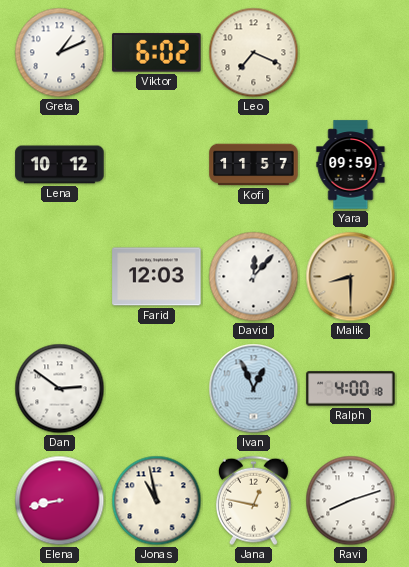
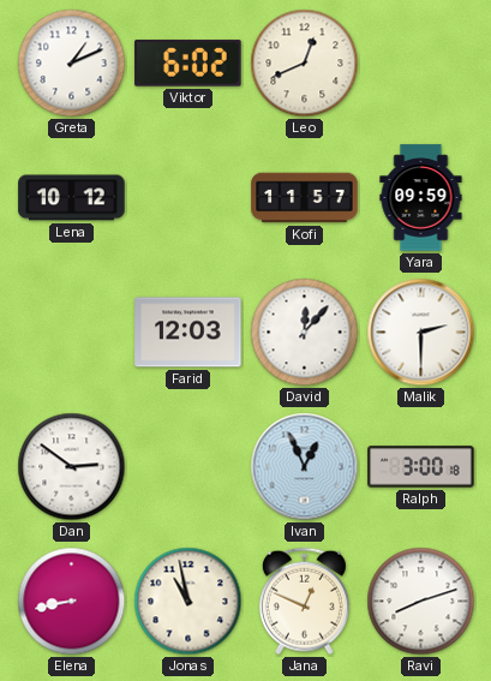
Leo: 7:19 -> 12:41
Malik: 8:30 -> 2:30
Malik dial: champagne -> white
Ralph: 4:00 -> 3:00
Jana: 12:47 -> 12:49
